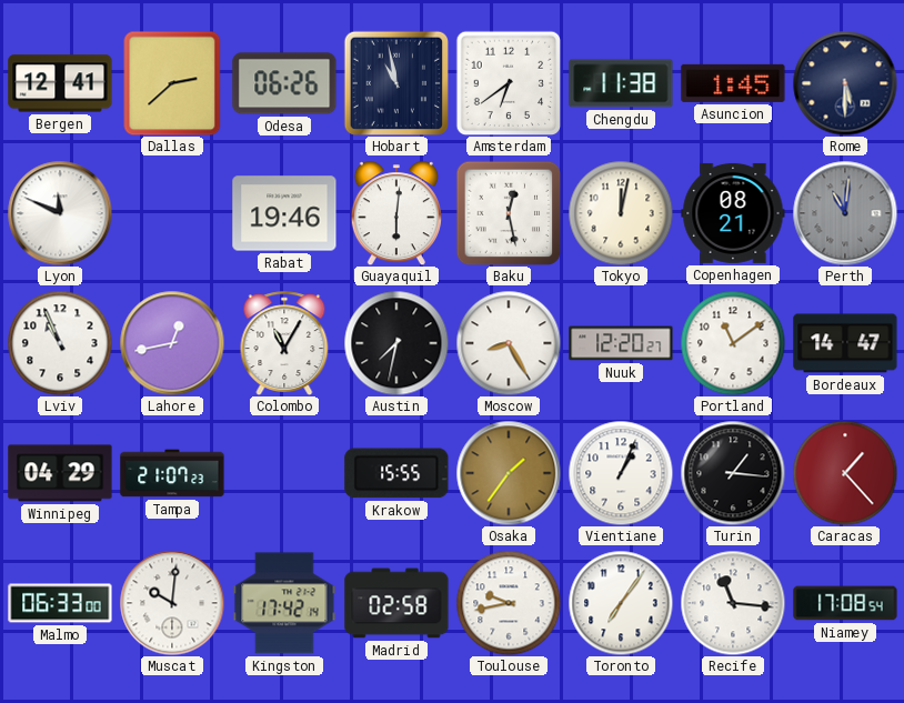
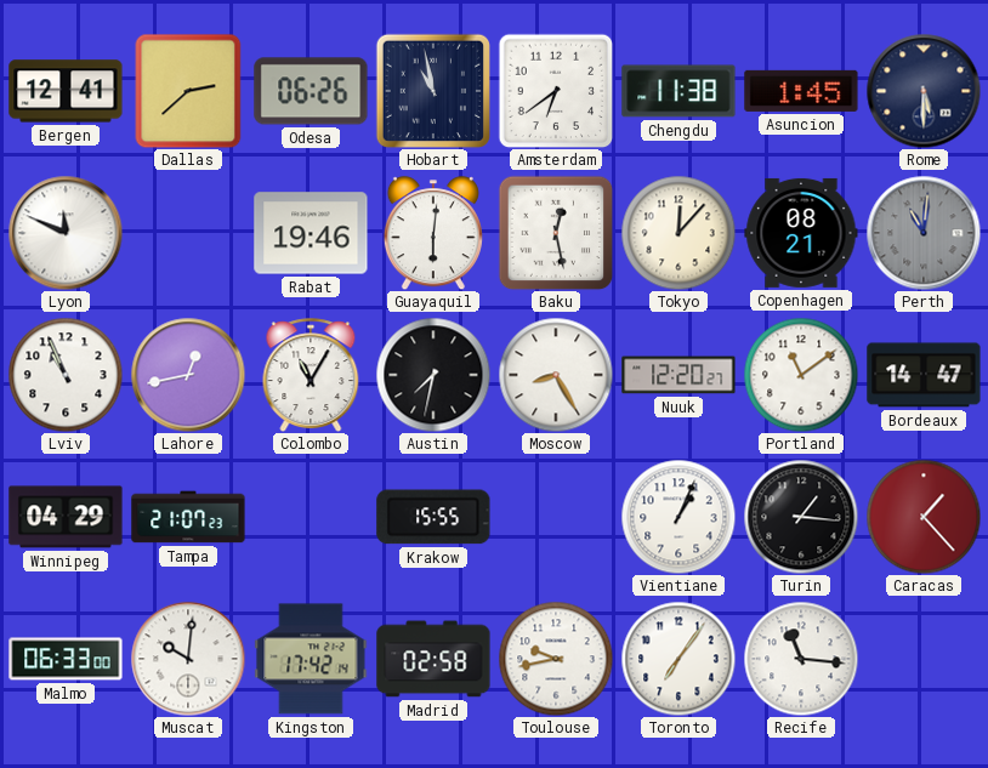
Tokyo: 12:02 -> 12:07
Osaka: 1:36 -> none
Niamey: 17:08 -> none
